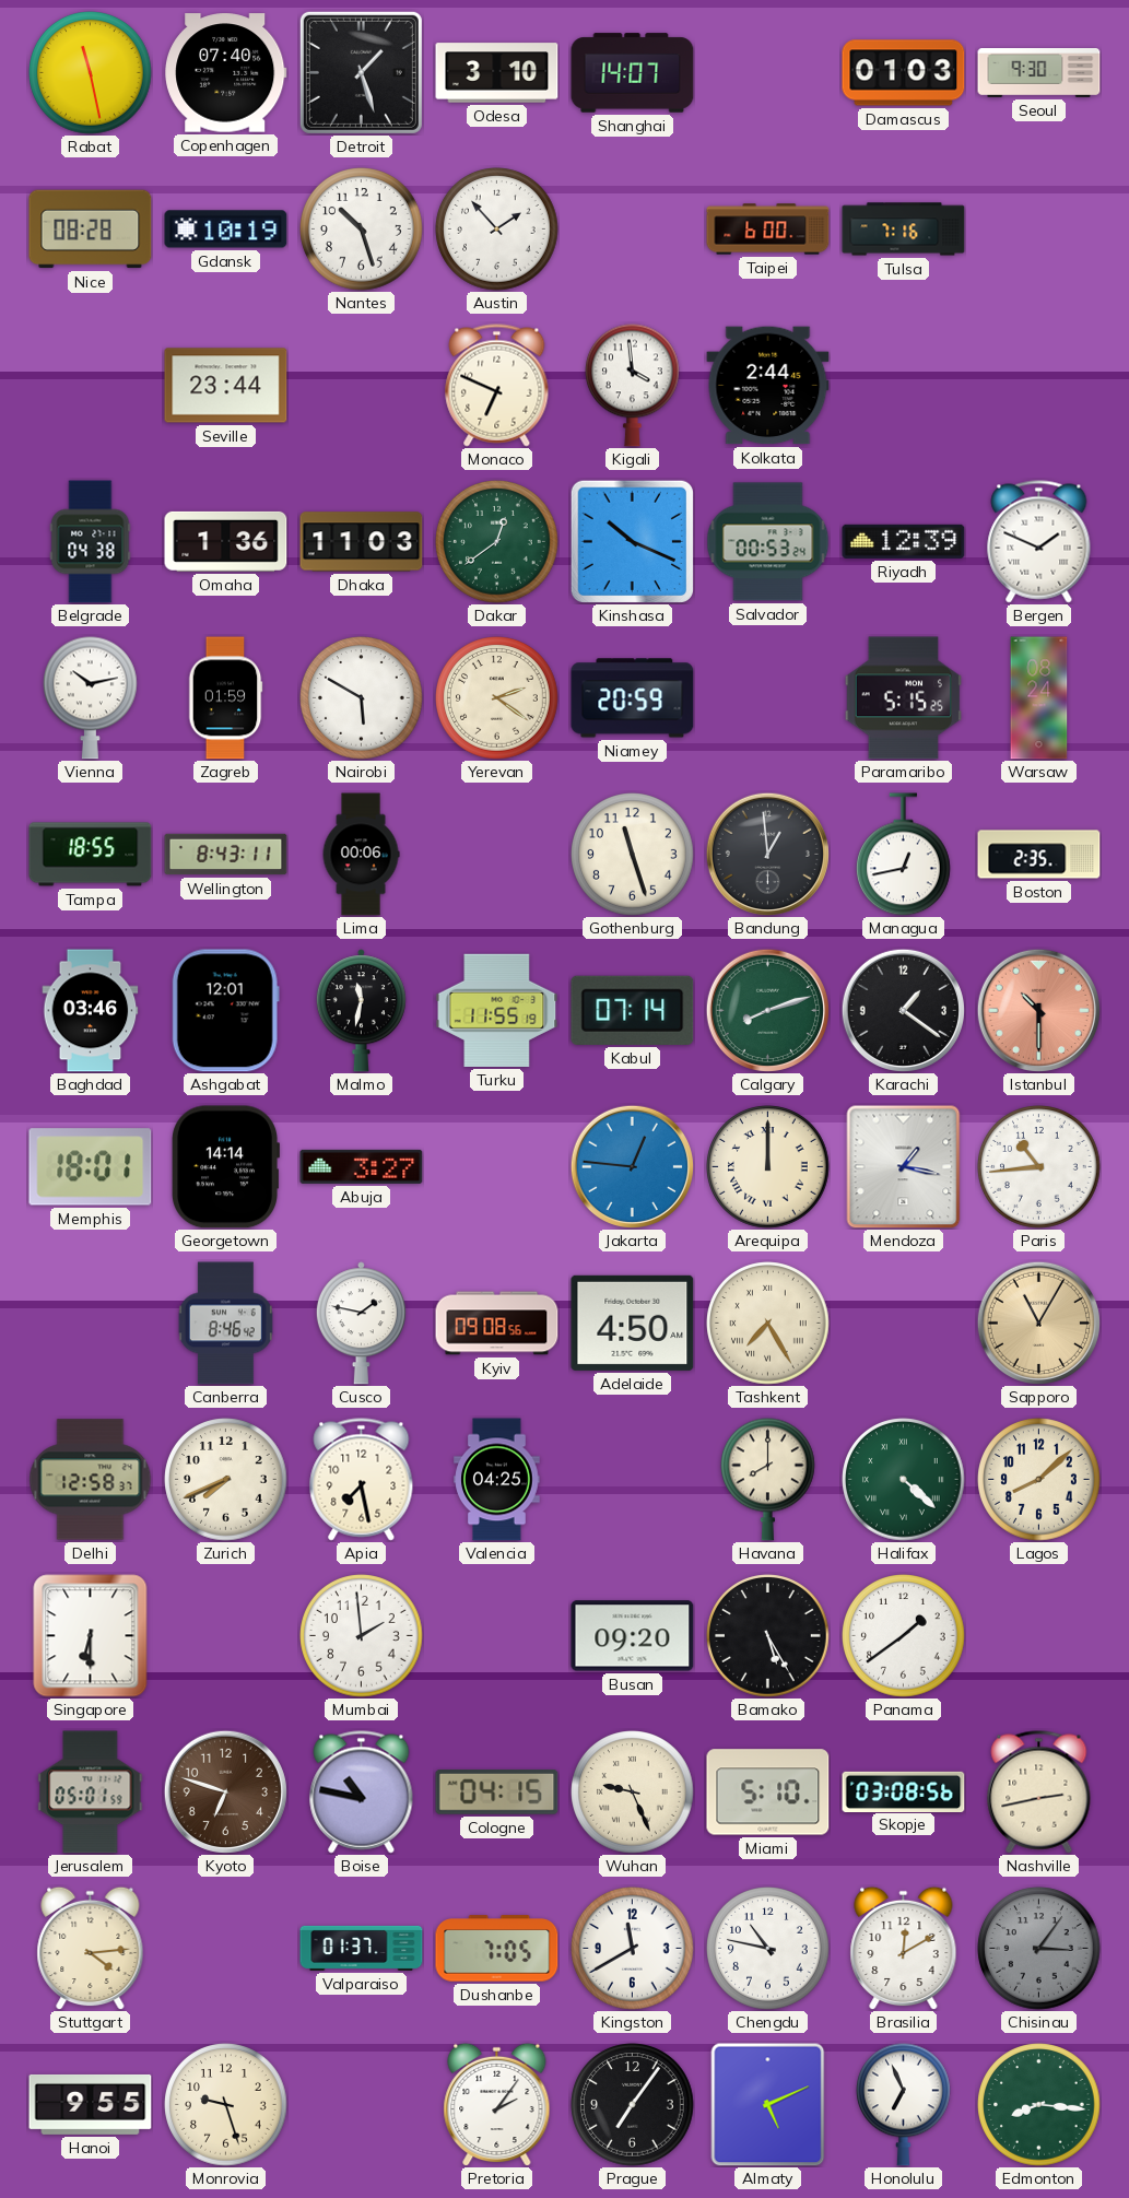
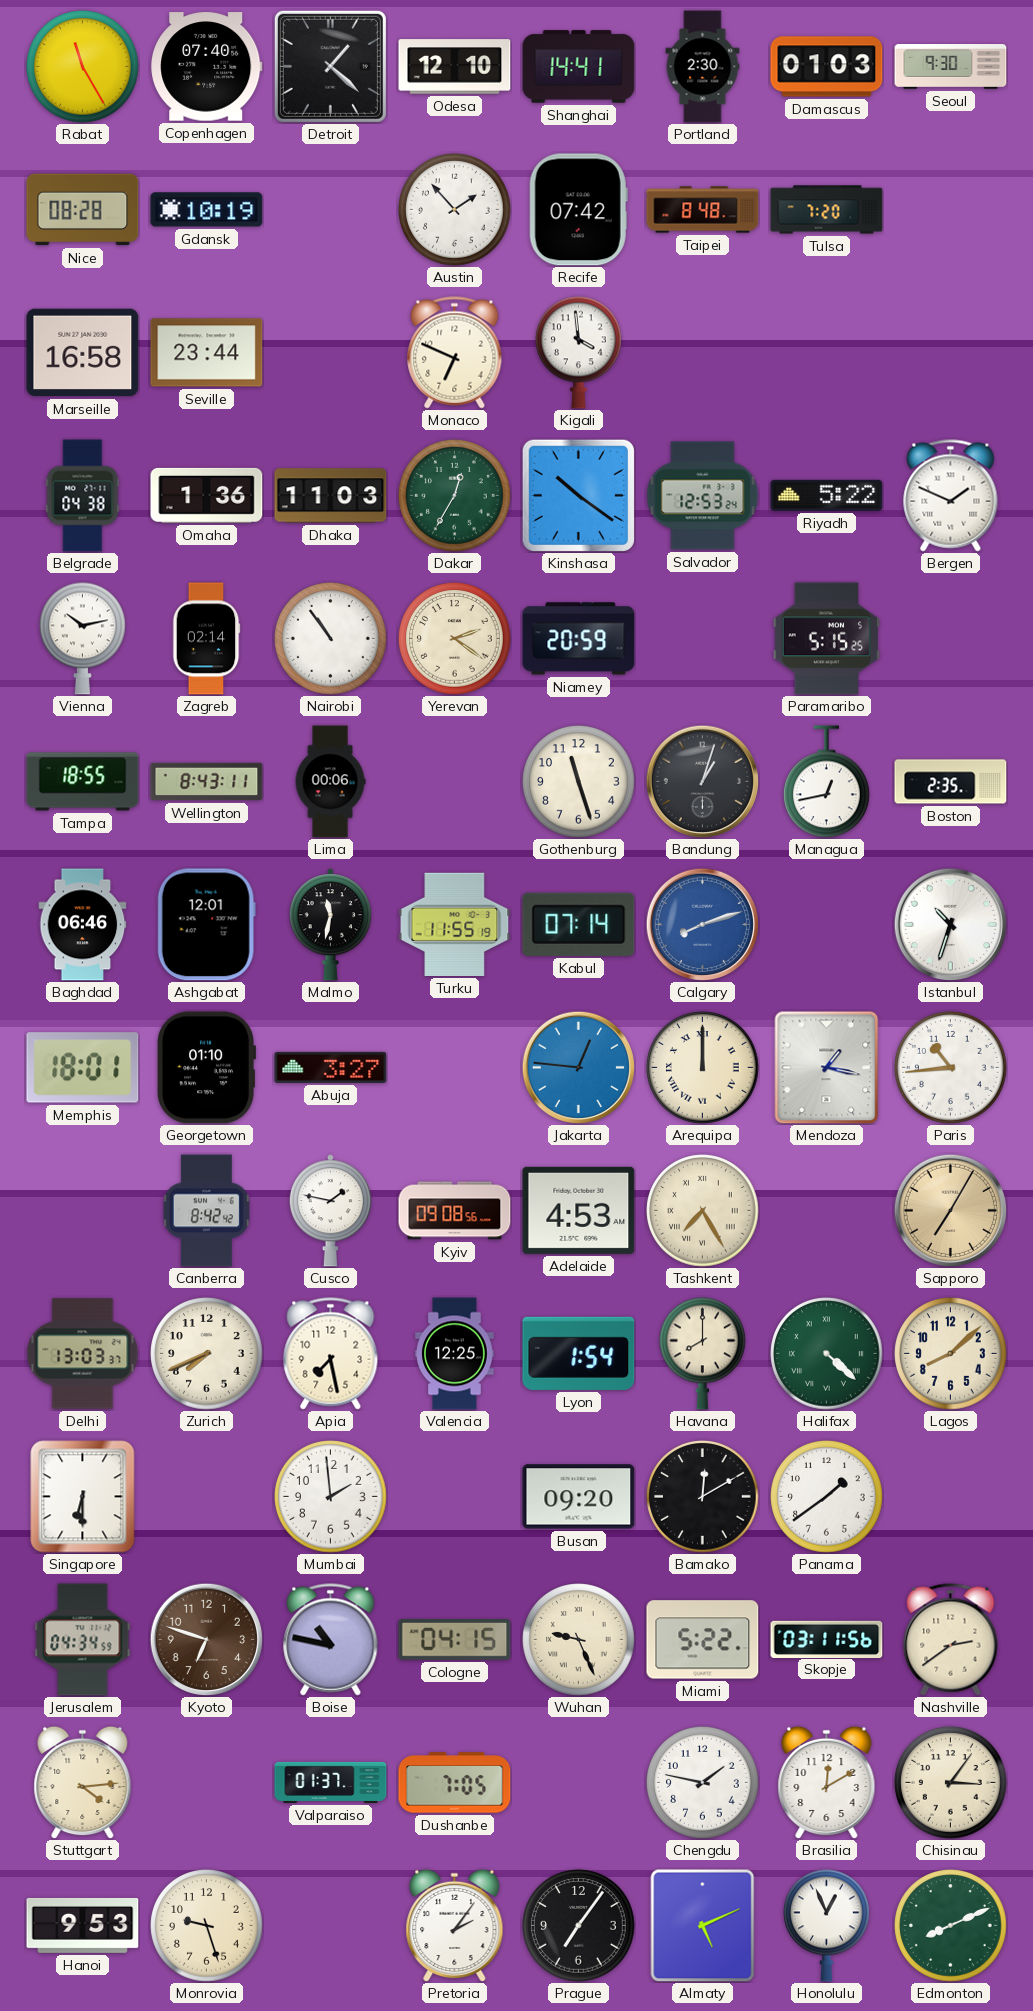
Rabat: 11:28 -> 11:25
Detroit: 1:27 -> 1:22
Odesa: 3:10 -> 12:10
Shanghai: 14:07 -> 14:41
Portland: none -> 2:30
Nantes: 10:27 -> none
Recife: none -> 07:42
Taipei: 6:00 -> 8:48
Tulsa: 7:16 -> 7:20
Marseille: none -> 16:58
Kolkata: 2:44 -> none
Dakar: 12:39 -> 12:35
Kinshasa: 10:19 -> 10:21
Salvador: 00:53 -> 12:53
Riyadh: 12:39 -> 5:22
Zagreb: 01:59 -> 02:14
Nairobi: 5:50 -> 10:54
Warsaw: 08:24 -> none
Bandung: 12:59 -> 1:03
Baghdad: 03:46 -> 06:46
Calgary dial: green -> blue
Karachi: 1:21 -> none
Istanbul: 10:30 -> 10:33
Istanbul dial: salmon -> white
Georgetown: 14:14 -> 01:10
Canberra: 8:46 -> 8:42
Adelaide: 4:50 -> 4:53
Sapporo: 11:05 -> 7:05
Delhi: 12:58 -> 13:03
Valencia: 04:25 -> 12:25
Lyon: none -> 1:54
Bamako: 5:25 -> 12:10
Jerusalem: 05:01 -> 04:34
Miami: 5:10 -> 5:22
Skopje: 03:08 -> 03:11
Nashville: 2:43 -> 2:39
Kingston: 11:40 -> none
Chengdu: 10:47 -> 1:47
Chisinau dial: grey -> cream
Hanoi: 9:55 -> 9:53
Honolulu: 6:56 -> 12:56
Edmonton: 8:16 -> 8:11
